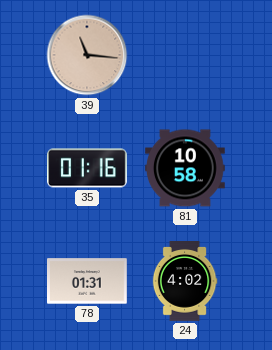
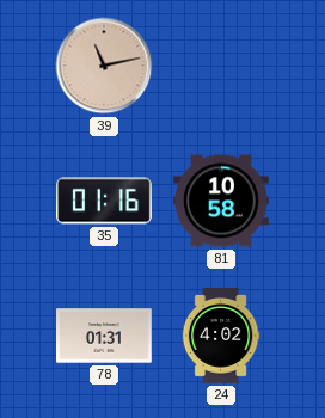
39: 11:16 -> 11:13
